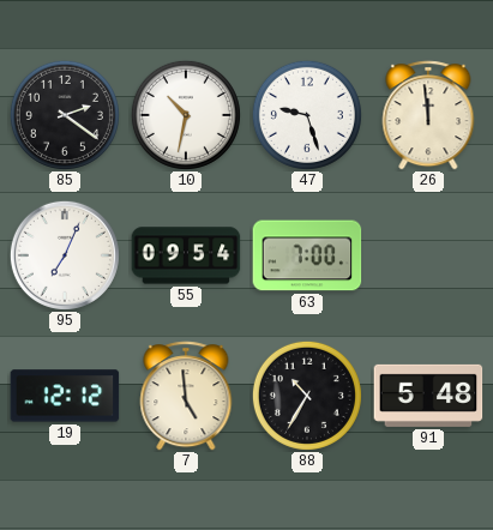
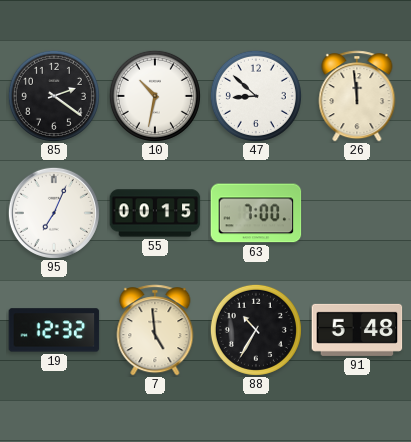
47: 9:27 -> 8:52
55: 09:54 -> 00:15
19: 12:12 -> 12:32
